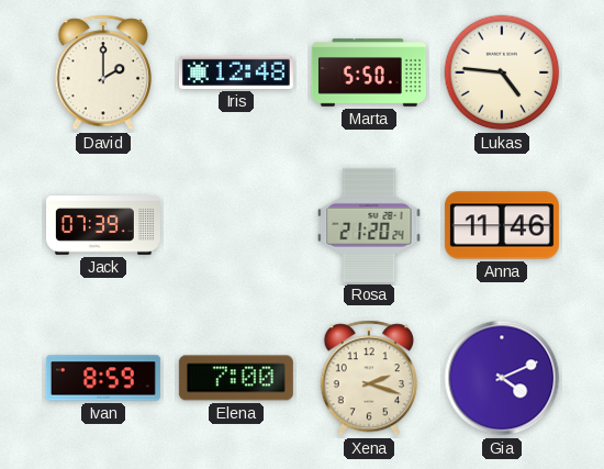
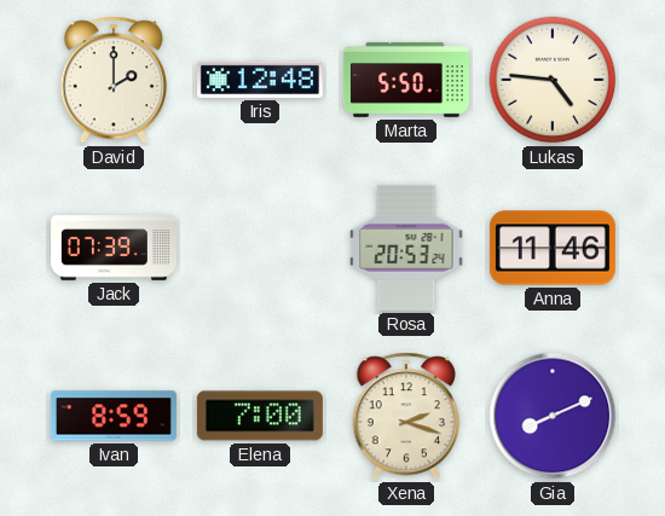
Rosa: 21:20 -> 20:53
Gia: 4:11 -> 8:11
